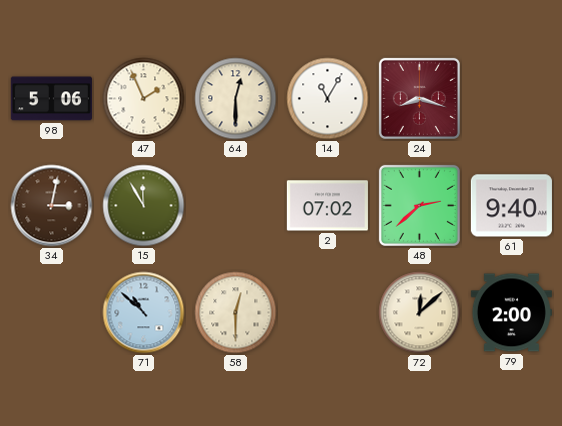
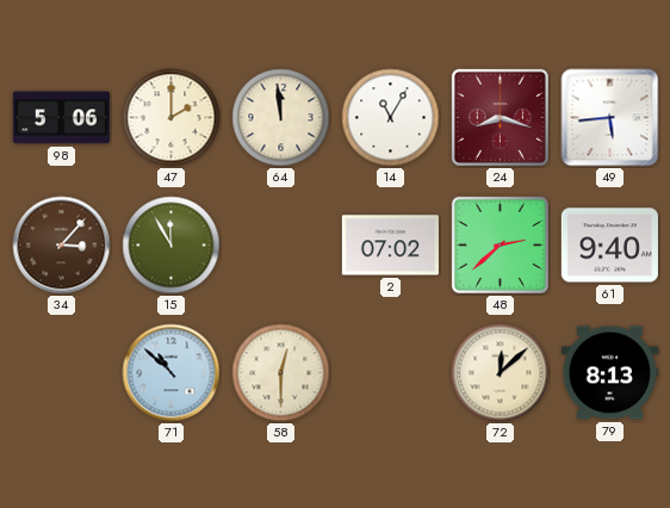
47: 1:56 -> 2:00
64: 12:30 -> 11:59
49: none -> 5:44
34: 3:02 -> 3:07
79: 2:00 -> 8:13
